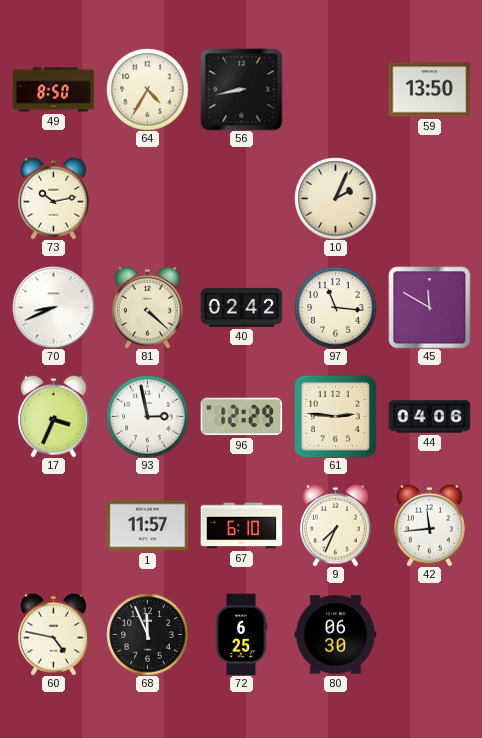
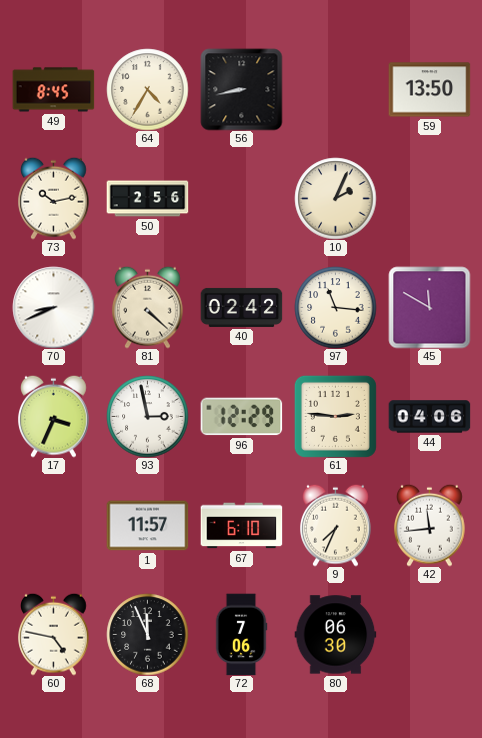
49: 8:50 -> 8:45
50: none -> 2:56
72: 6:25 -> 7:06
